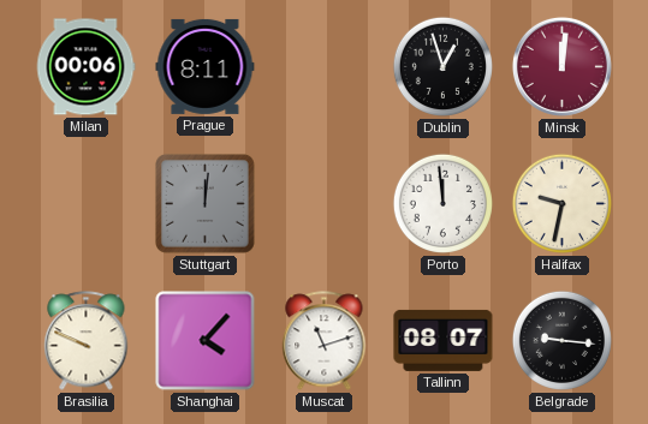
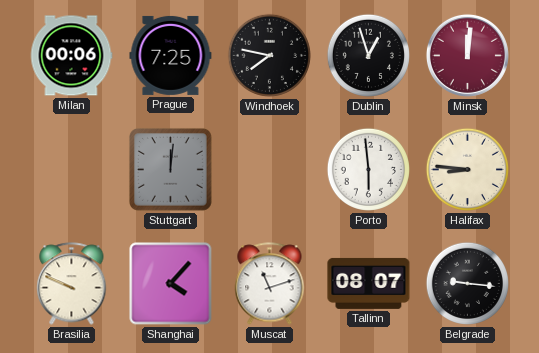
Prague: 8:11 -> 7:25
Windhoek: none -> 7:47
Porto: 11:59 -> 5:59
Halifax: 9:32 -> 8:46
